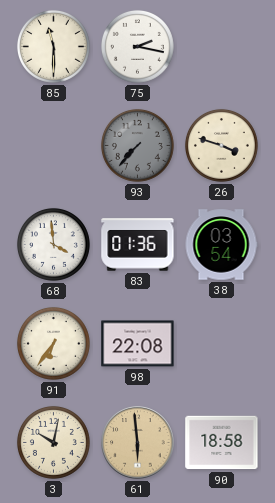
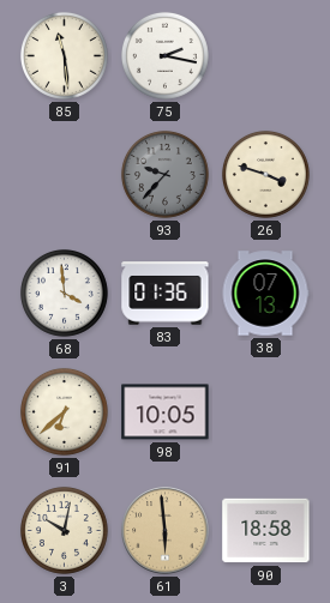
85: 11:30 -> 11:29
93: 7:37 -> 9:37
38: 03:54 -> 07:13
91: 6:36 -> 6:38
98: 22:08 -> 10:05
